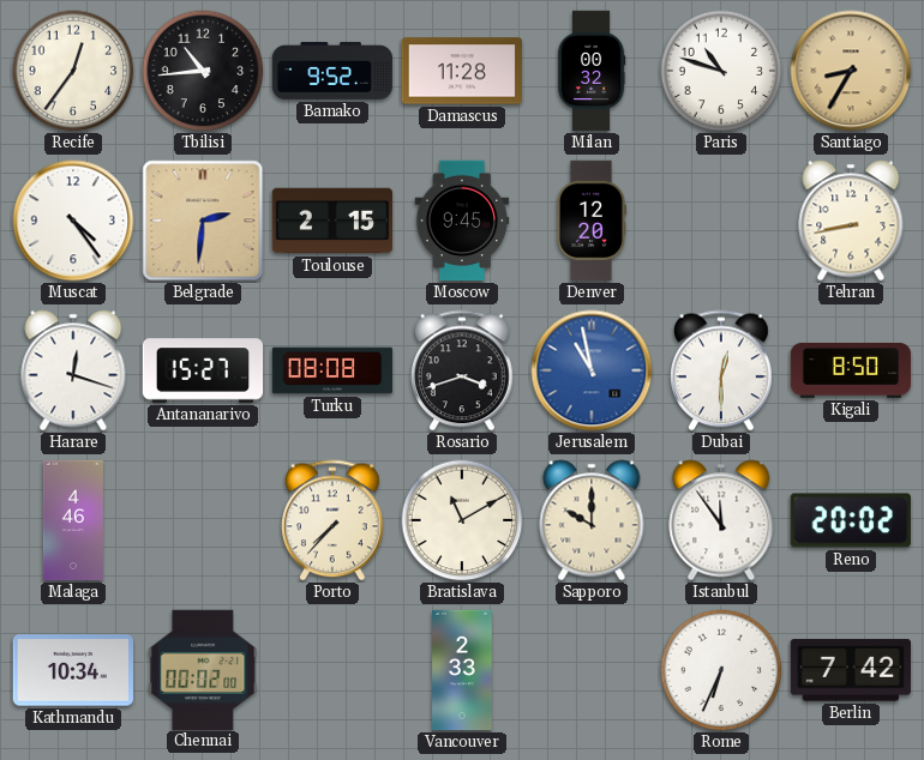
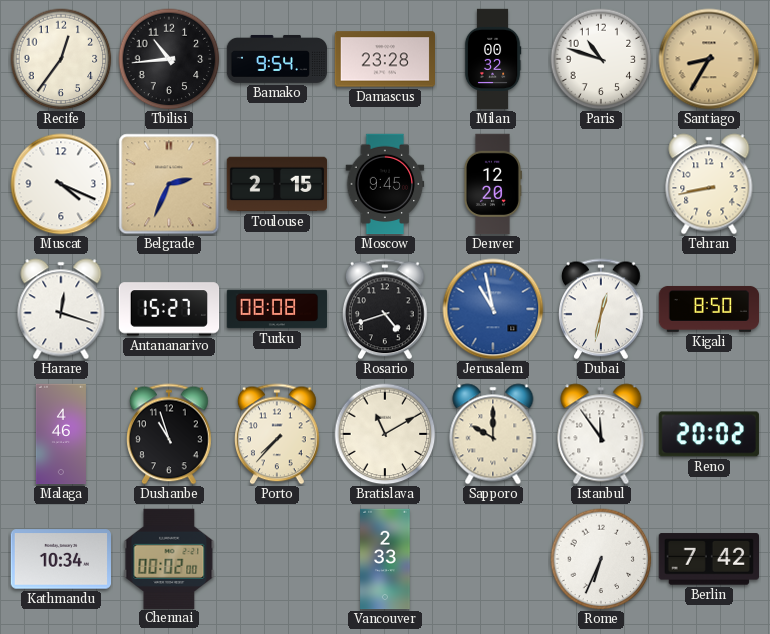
Bamako: 9:52 -> 9:54
Damascus: 11:28 -> 23:28
Muscat: 4:24 -> 4:19
Belgrade: 2:31 -> 2:34
Rosario: 3:42 -> 4:42
Dubai: 12:30 -> 12:32
Dushanbe: none -> 10:57
